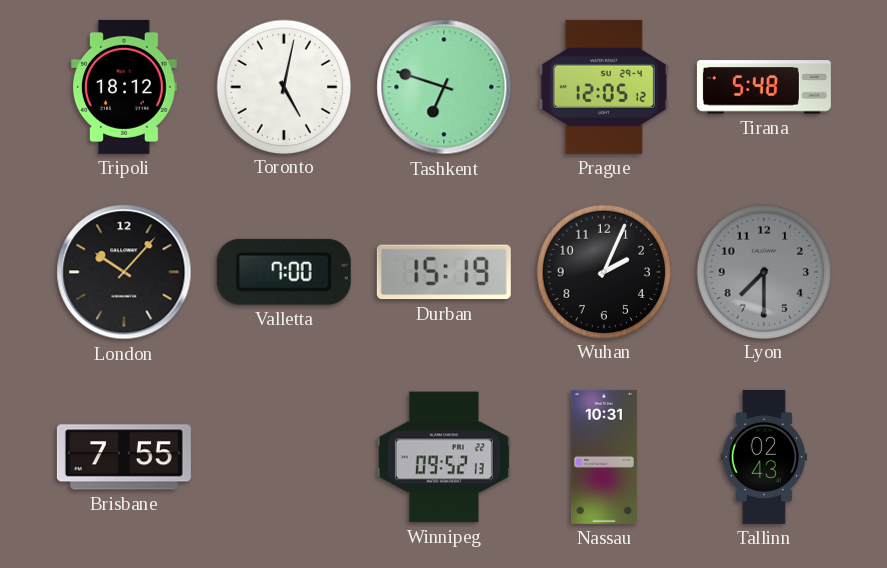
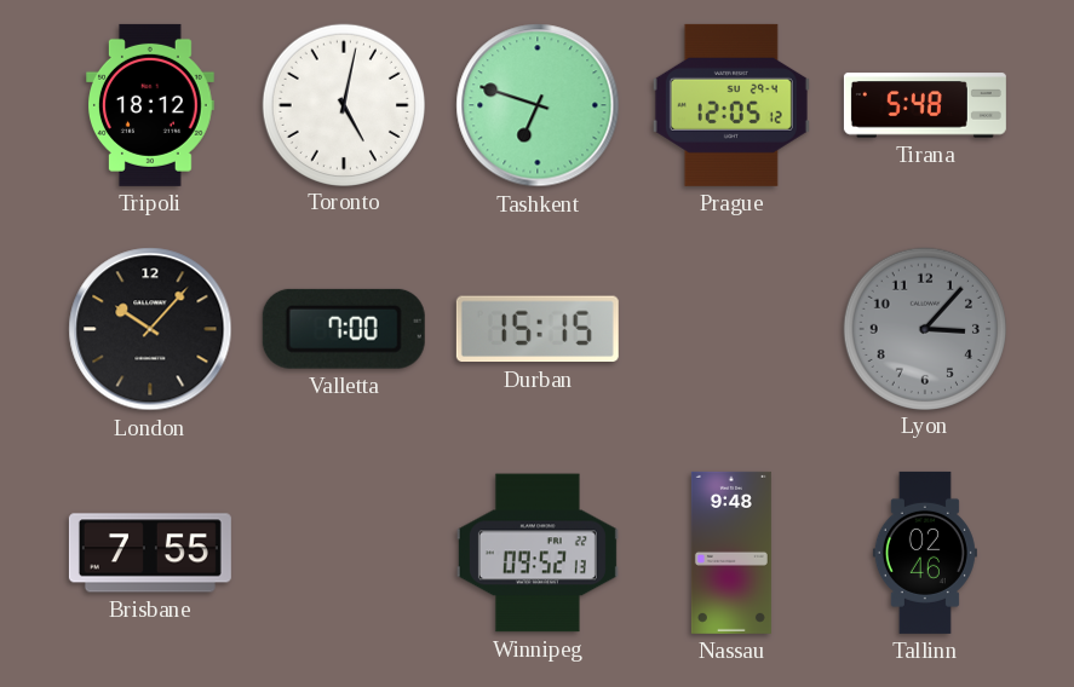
Durban: 15:19 -> 15:15
Wuhan: 2:04 -> none
Lyon: 7:30 -> 3:07
Nassau: 10:31 -> 9:48
Tallinn: 02:43 -> 02:46
